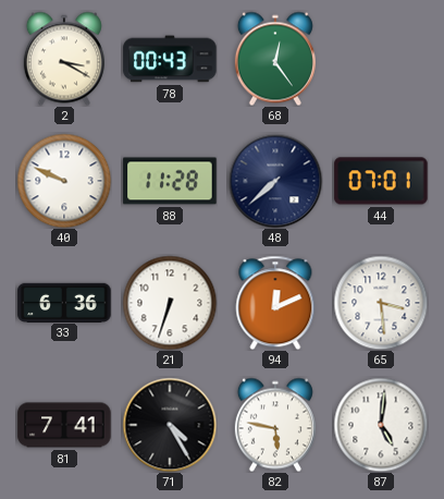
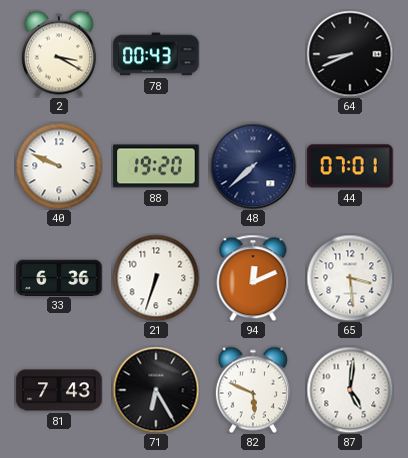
68: 12:24 -> none
64: none -> 8:41
88: 11:28 -> 19:20
81: 7:41 -> 7:43
71: 4:25 -> 6:25
82: 5:47 -> 5:49
